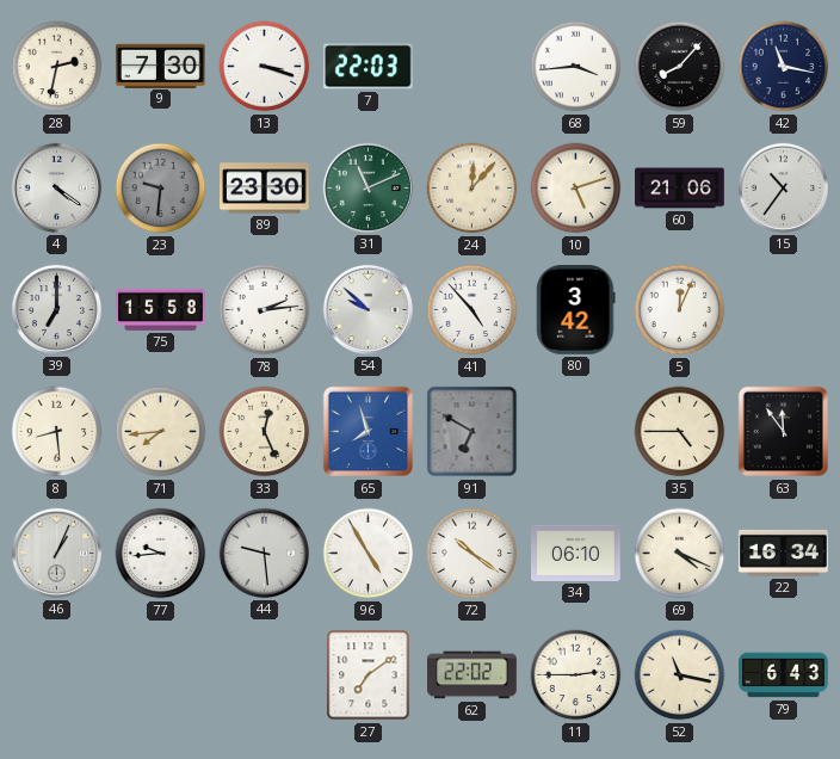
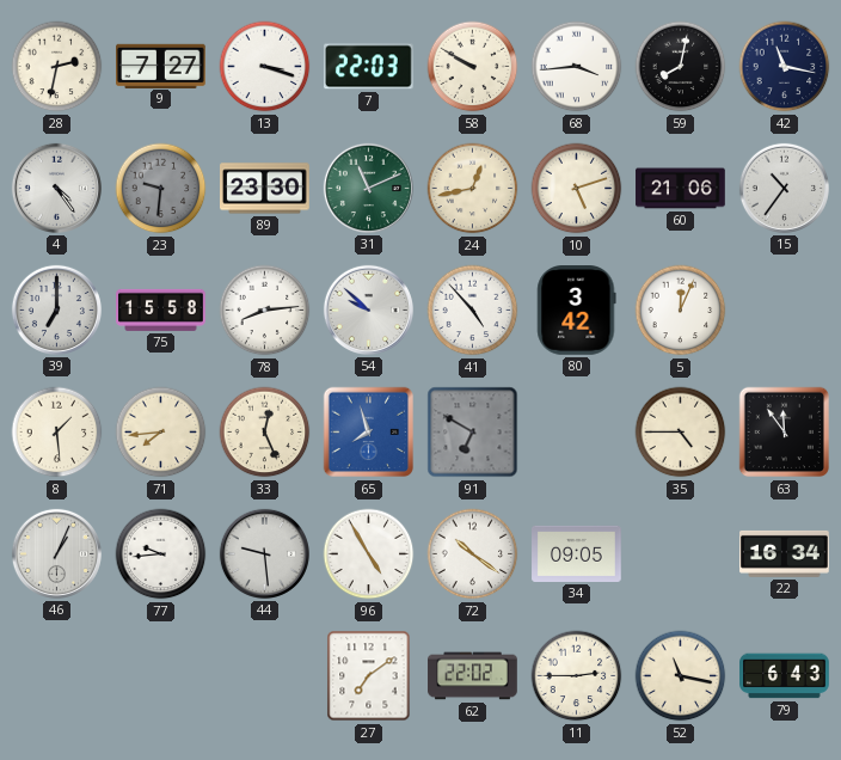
9: 7:30 -> 7:27
58: none -> 9:50
59: 8:07 -> 8:02
4: 4:21 -> 4:24
24: 12:07 -> 12:43
78: 2:14 -> 8:14
8: 8:29 -> 1:29
34: 06:10 -> 09:05
69: 4:19 -> none
